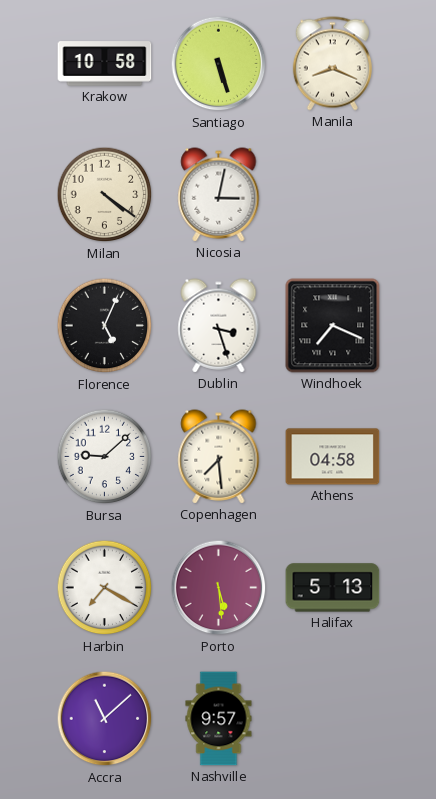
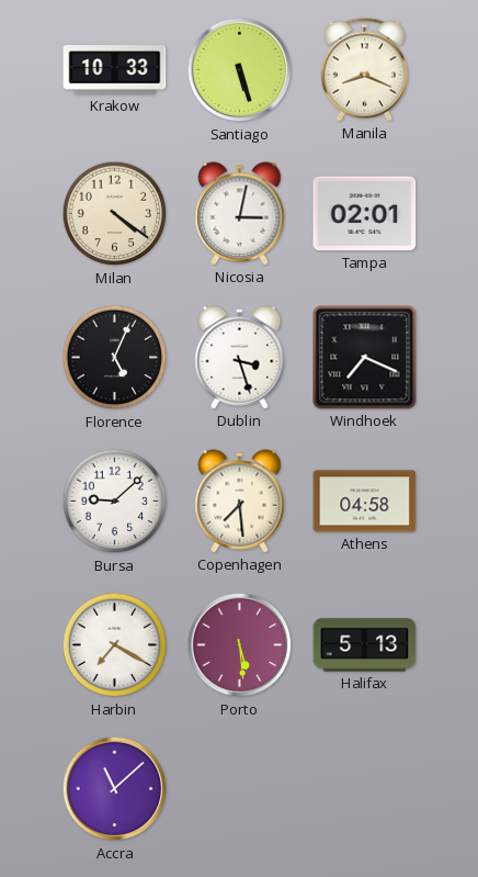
Krakow: 10:58 -> 10:33
Tampa: none -> 02:01
Nashville: 9:57 -> none
